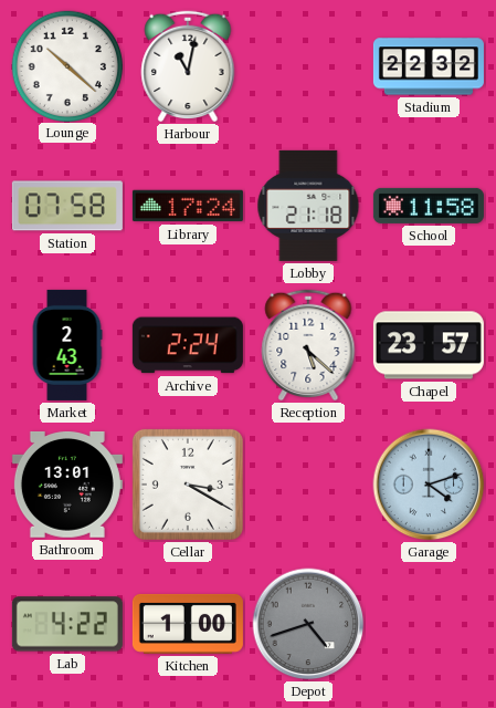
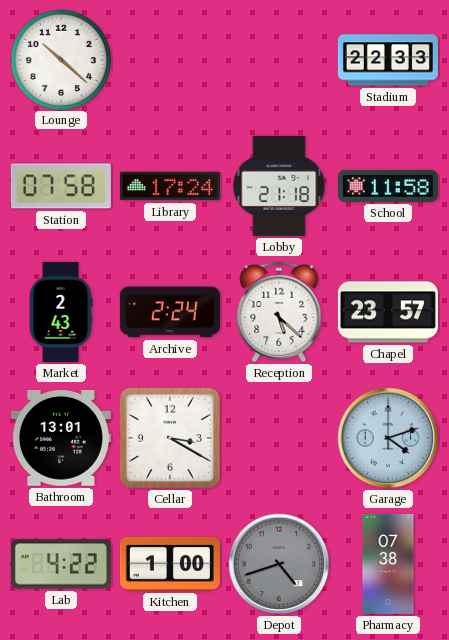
Harbour: 11:02 -> none
Stadium: 22:32 -> 22:33
Pharmacy: none -> 07:38
